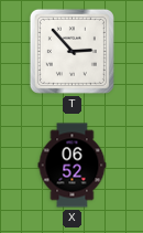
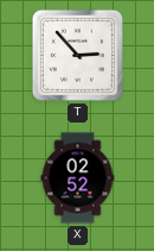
X: 06:52 -> 02:52
